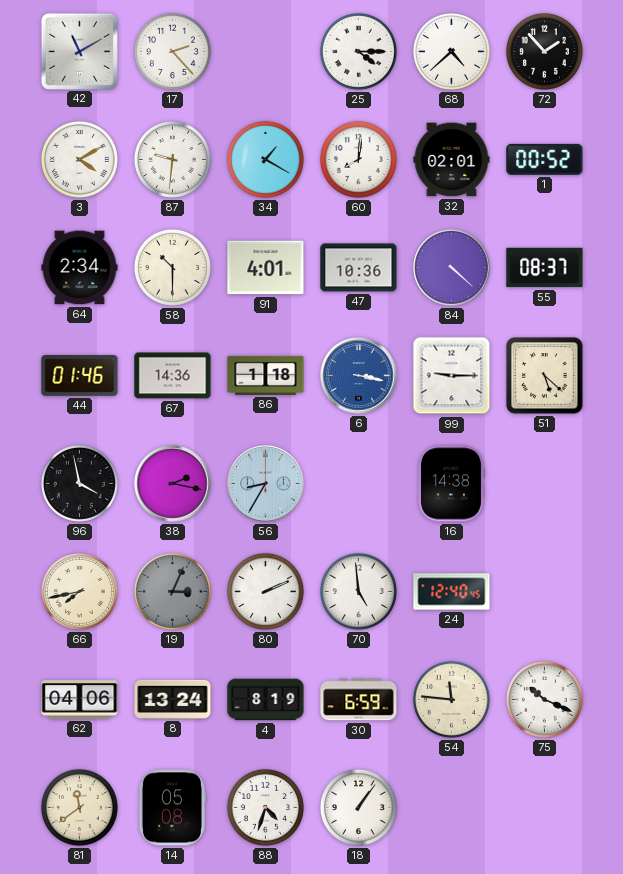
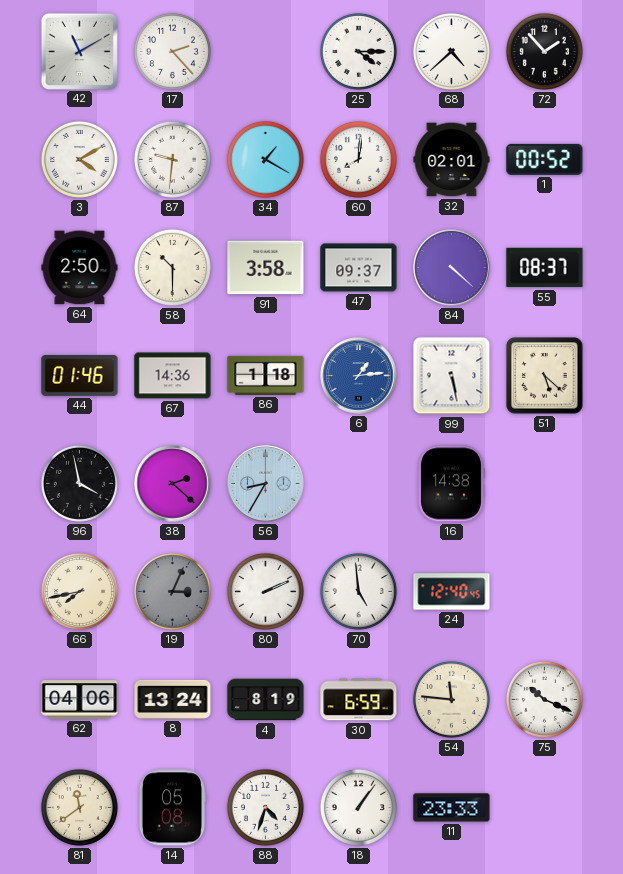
64: 2:34 -> 2:50
91: 4:01 -> 3:58
47: 10:36 -> 09:37
6: 3:17 -> 1:14
99: 9:15 -> 5:28
38: 2:17 -> 2:22
11: none -> 23:33
